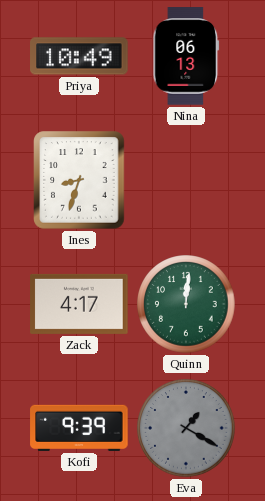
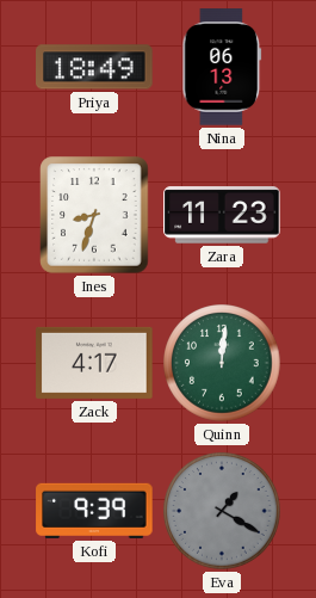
Priya: 10:49 -> 18:49
Zara: none -> 11:23
